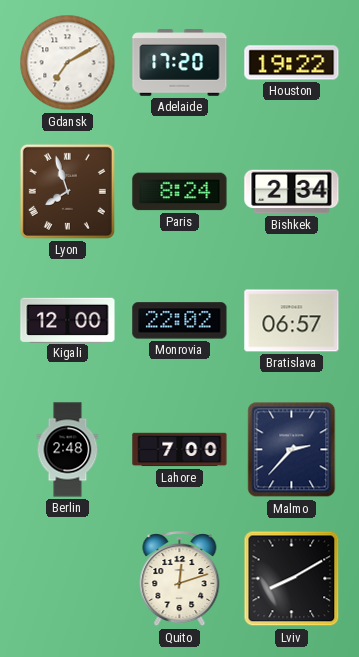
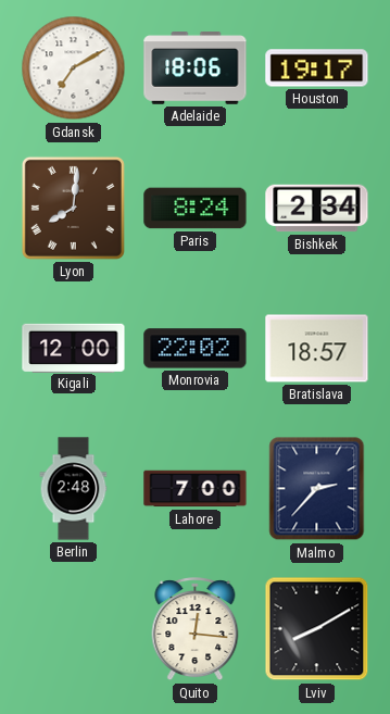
Adelaide: 17:20 -> 18:06
Houston: 19:22 -> 19:17
Lyon: 7:57 -> 8:01
Bratislava: 06:57 -> 18:57
Quito: 12:12 -> 12:16
